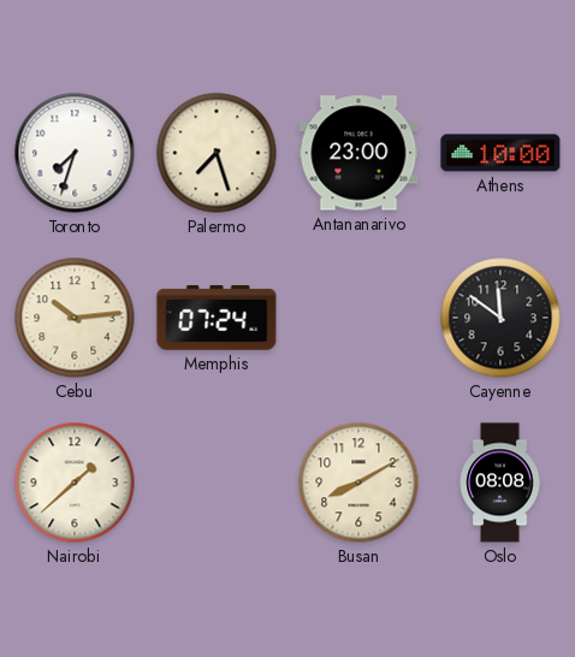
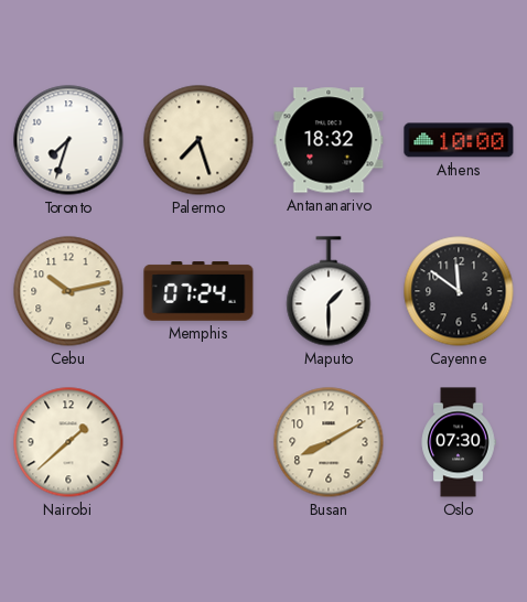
Antananarivo: 23:00 -> 18:32
Cebu: 10:14 -> 10:13
Maputo: none -> 1:30
Oslo: 08:08 -> 07:30
